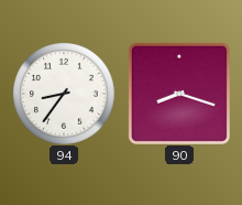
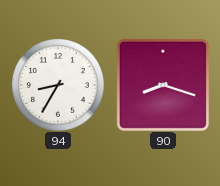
94: 8:36 -> 8:35
